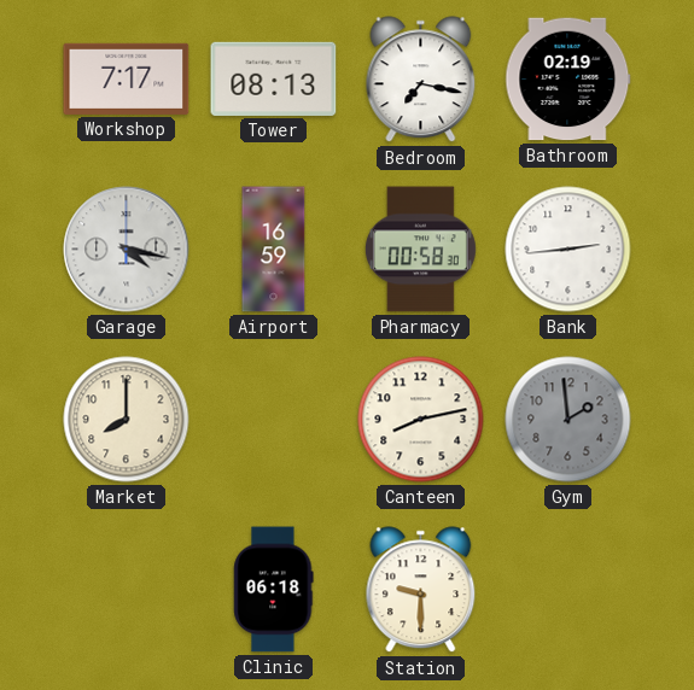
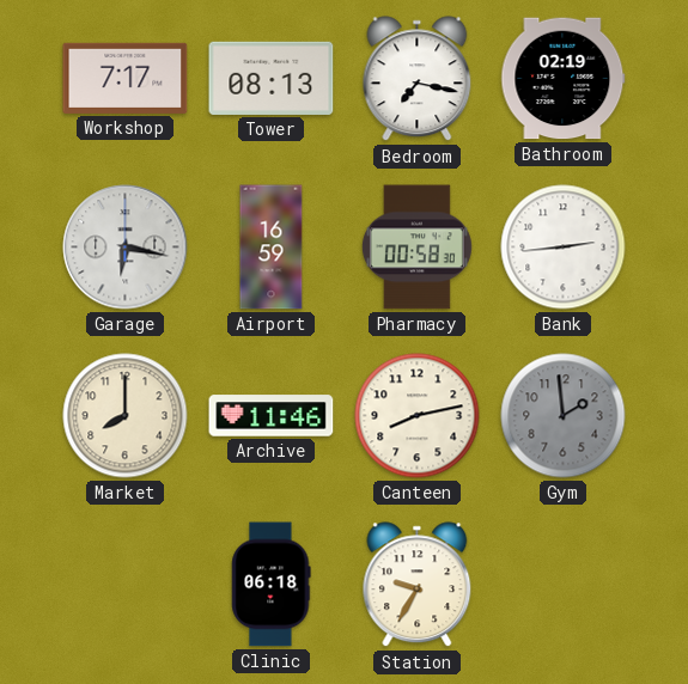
Garage: 4:17 -> 6:17
Archive: none -> 11:46
Station: 9:30 -> 9:35
